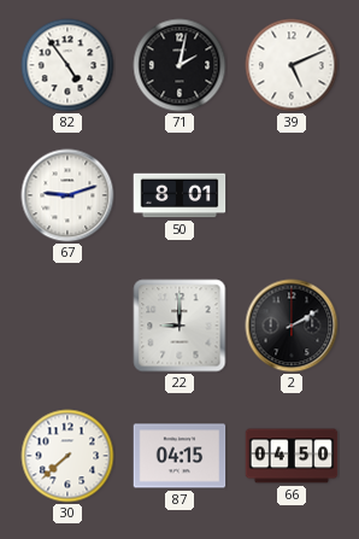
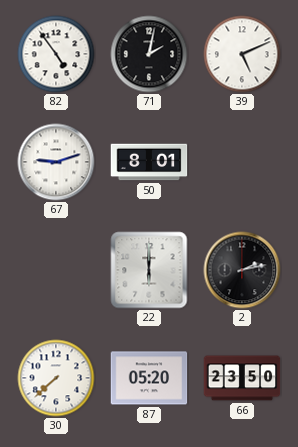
22: 9:00 -> 6:00
2: 2:10 -> 2:13
87: 04:15 -> 05:20
66: 04:50 -> 23:50
